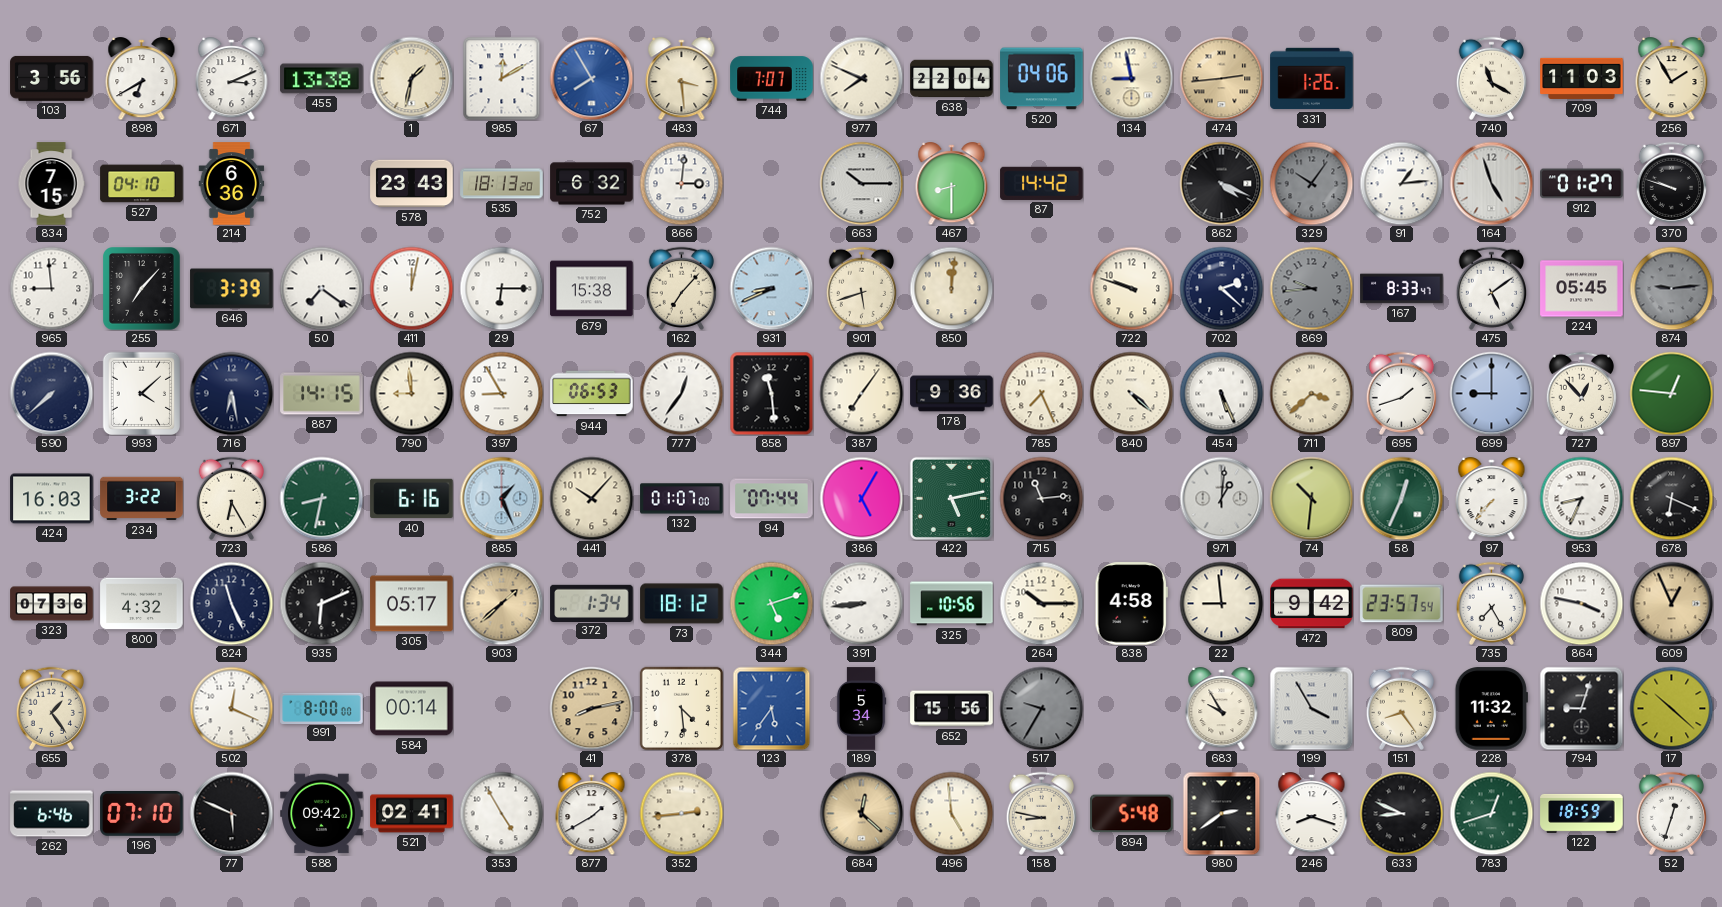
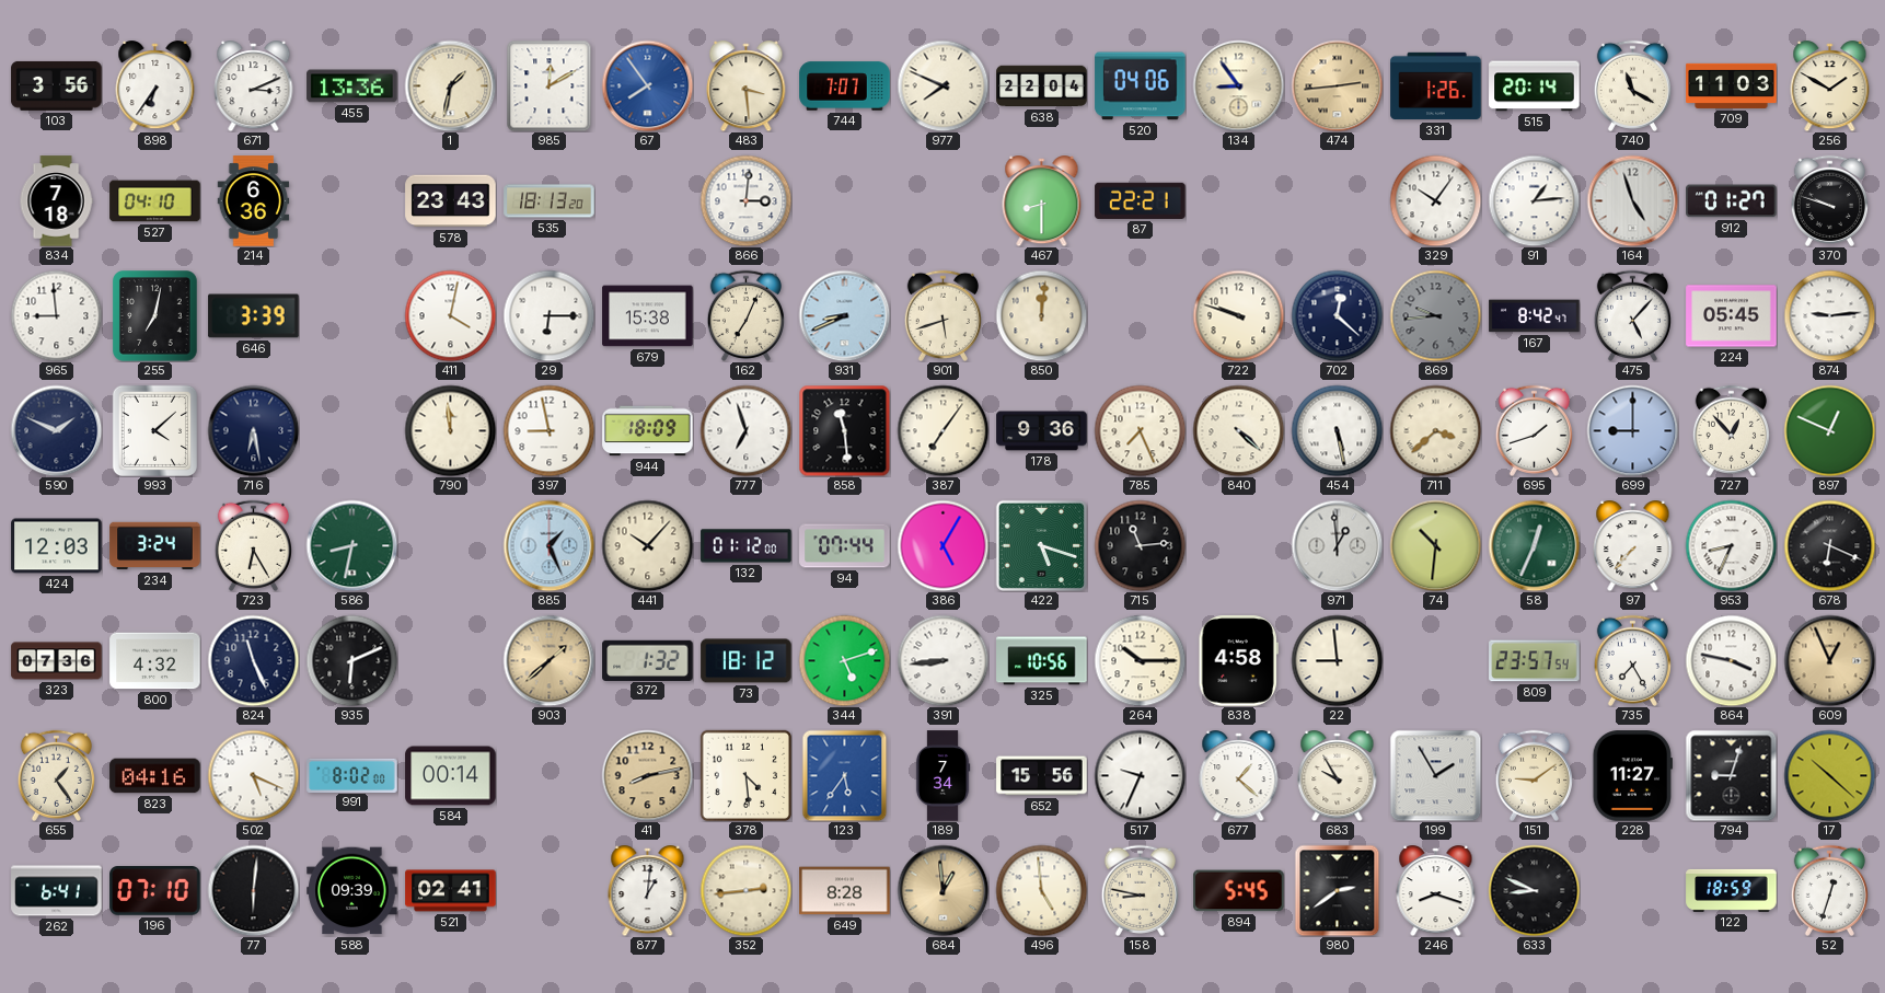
898: 6:40 -> 6:36
455: 13:38 -> 13:36
67: 7:55 -> 7:54
134: 8:58 -> 8:54
515: none -> 20:14
256: 1:55 -> 1:50
834: 7:15 -> 7:18
752: 6:32 -> none
663: 10:15 -> none
87: 14:42 -> 22:21
862: 4:19 -> none
329 dial: grey -> white
255: 7:07 -> 7:02
50: 7:21 -> none
411: 12:02 -> 4:02
162: 7:07 -> 7:04
702: 2:22 -> 12:22
167: 8:33 -> 8:42
475: 5:09 -> 5:07
874 dial: grey -> white
590: 7:38 -> 1:49
887: 14:15 -> none
790: 8:59 -> 11:59
397: 8:55 -> 8:58
944: 06:53 -> 18:09
777: 12:36 -> 6:57
454: 5:26 -> 5:28
897: 12:46 -> 12:49
424: 16:03 -> 12:03
234: 3:22 -> 3:24
40: 6:16 -> none
132: 01:07 -> 01:12
422: 5:13 -> 5:18
971: 1:01 -> 12:59
305: 05:17 -> none
372: 1:34 -> 1:32
472: 9:42 -> none
823: none -> 04:16
502: 12:19 -> 5:19
991: 8:00 -> 8:02
189: 5:34 -> 7:34
517: 9:35 -> 9:34
517 dial: grey -> white
677: none -> 1:22
199: 3:55 -> 1:55
151: 8:24 -> 9:09
228: 11:32 -> 11:27
262: 6:46 -> 6:41
77: 5:49 -> 6:01
588: 09:42 -> 09:39
353: 4:55 -> none
877: 1:40 -> 1:01
649: none -> 8:28
684: 12:22 -> 12:59
894: 5:48 -> 5:45
783: 12:42 -> none
